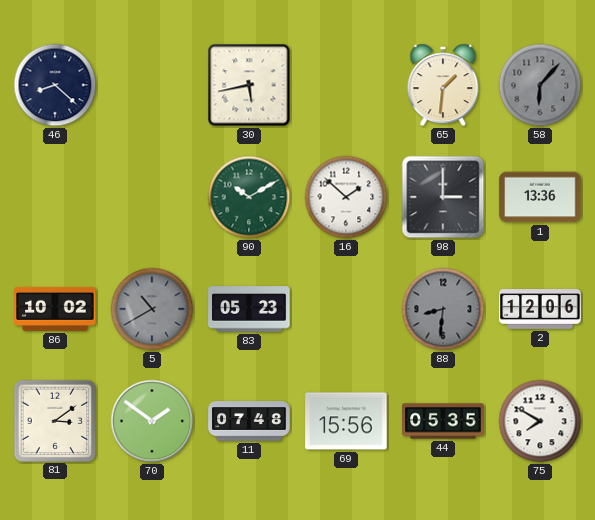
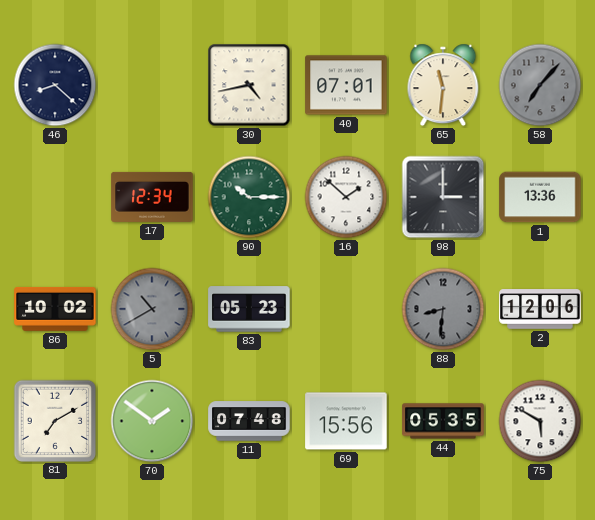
30: 5:43 -> 4:43
40: none -> 07:01
65: 1:31 -> 11:31
58: 6:07 -> 7:07
17: none -> 12:34
90: 10:10 -> 10:15
81: 3:09 -> 7:10
75: 7:50 -> 5:50
